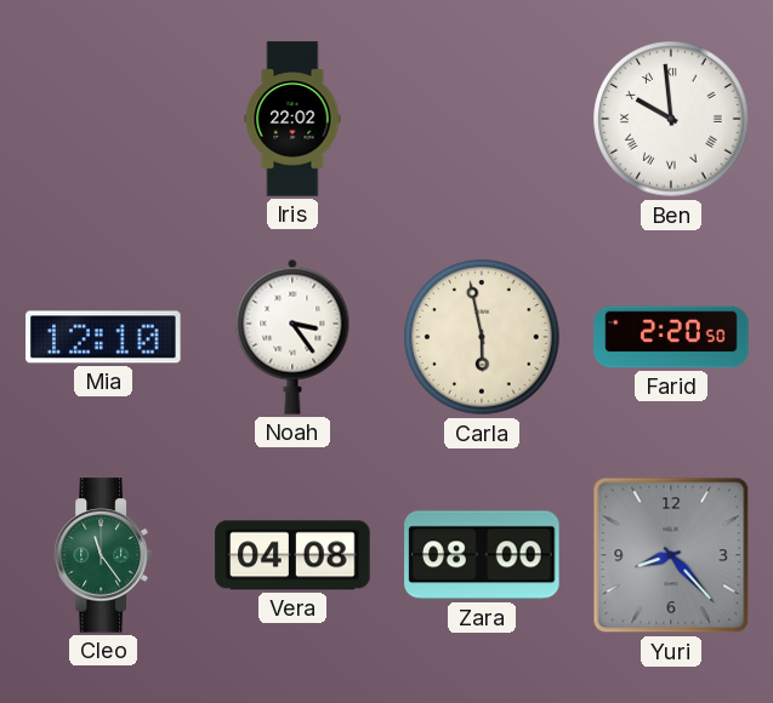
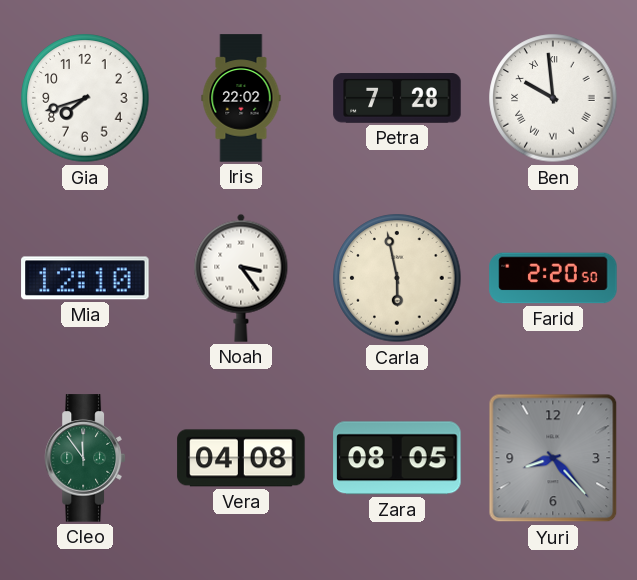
Gia: none -> 7:42
Petra: none -> 7:28
Cleo: 11:24 -> 11:54
Zara: 08:00 -> 08:05
